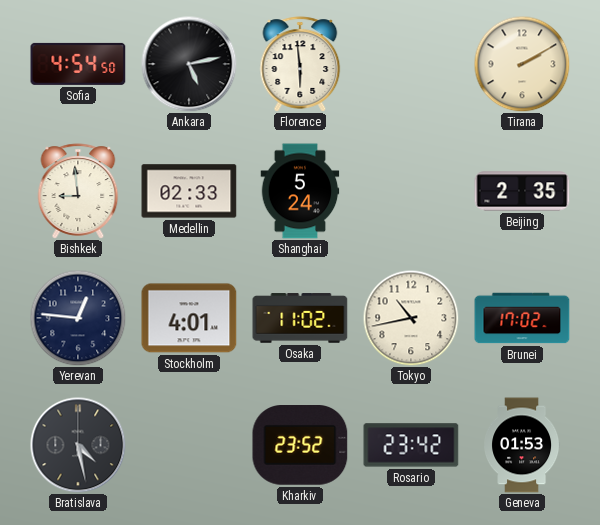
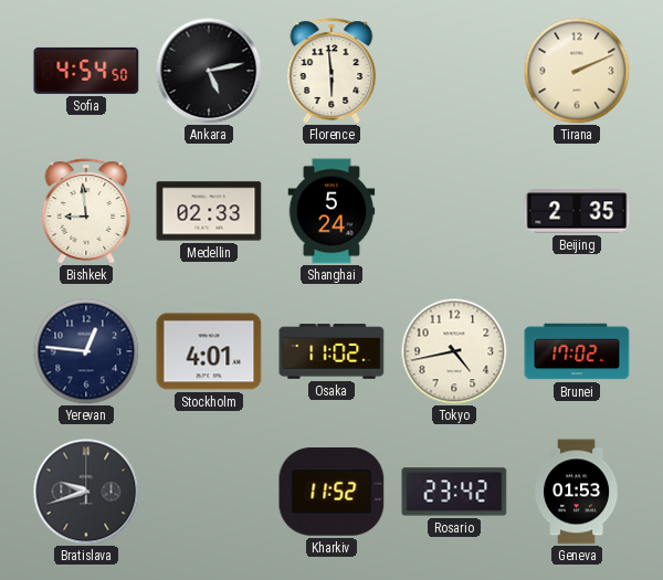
Tirana: 2:10 -> 2:11
Tokyo: 10:43 -> 4:43
Bratislava: 4:28 -> 9:42
Kharkiv: 23:52 -> 11:52
